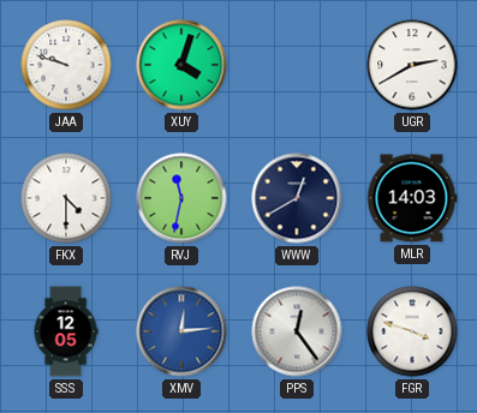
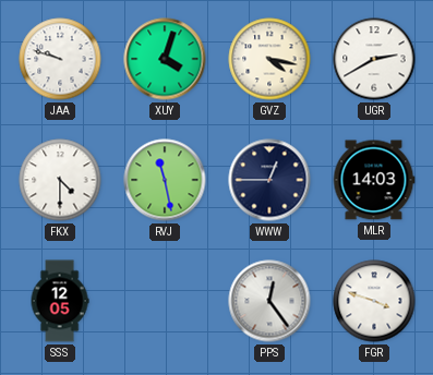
GVZ: none -> 4:17
RVJ: 11:32 -> 11:28
WWW: 12:40 -> 12:45
XMV: 12:14 -> none
